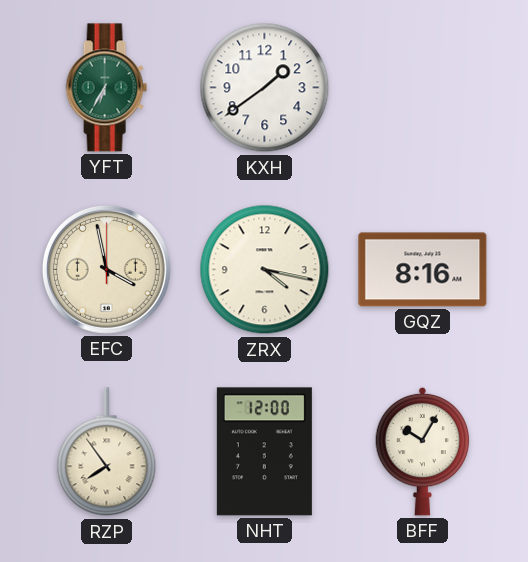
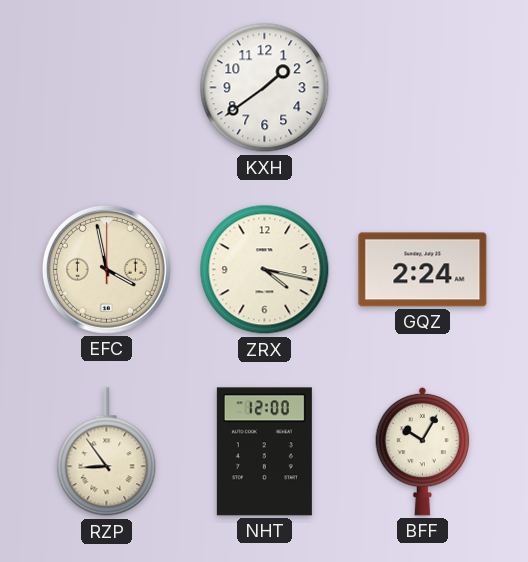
YFT: 6:35 -> none
GQZ: 8:16 -> 2:24
RZP: 7:54 -> 8:54
